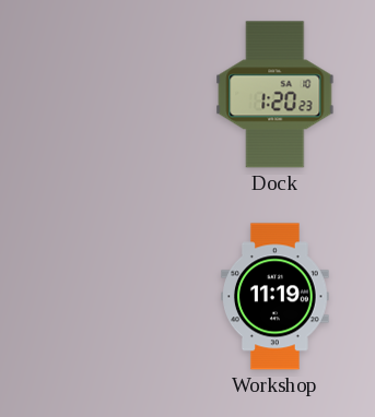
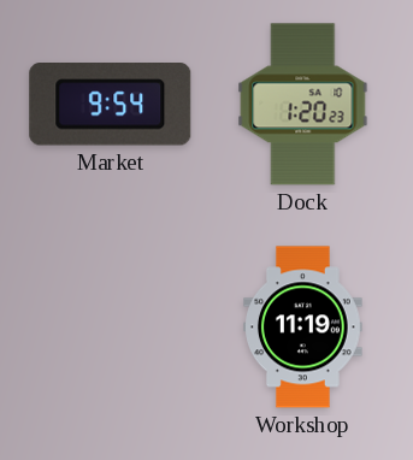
Market: none -> 9:54
